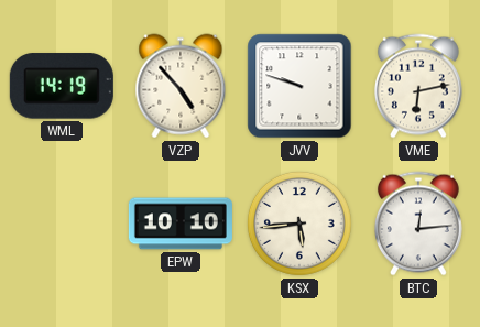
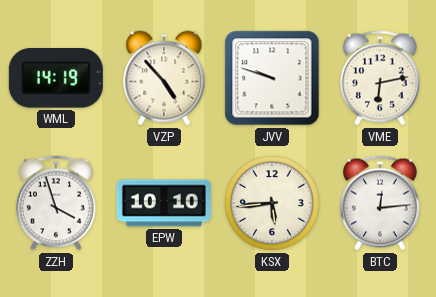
ZZH: none -> 3:57
